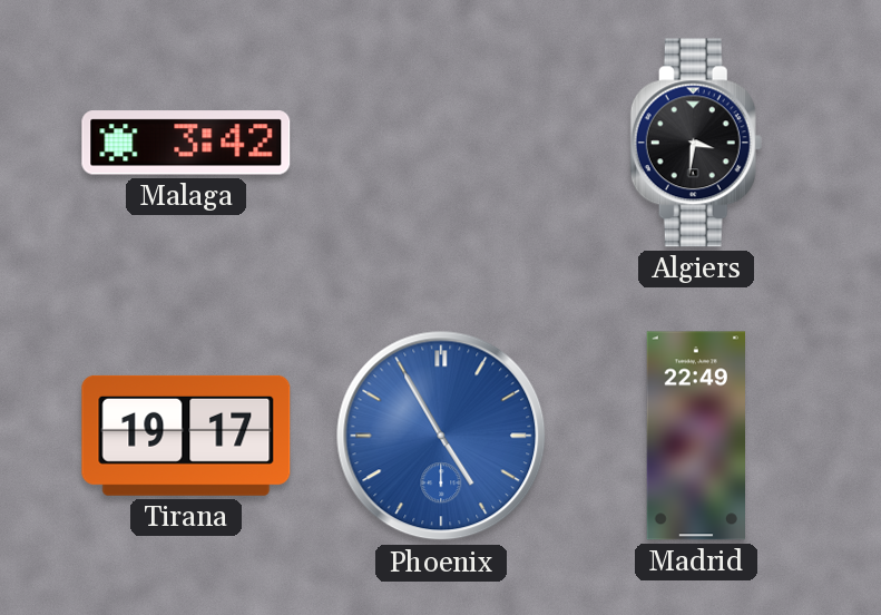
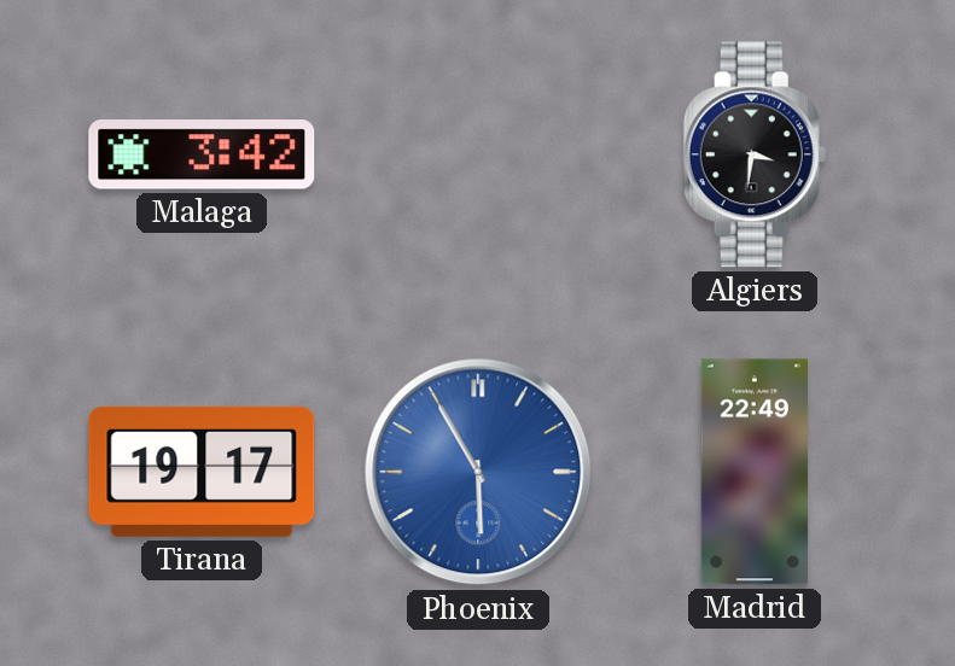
Phoenix: 4:55 -> 5:55
